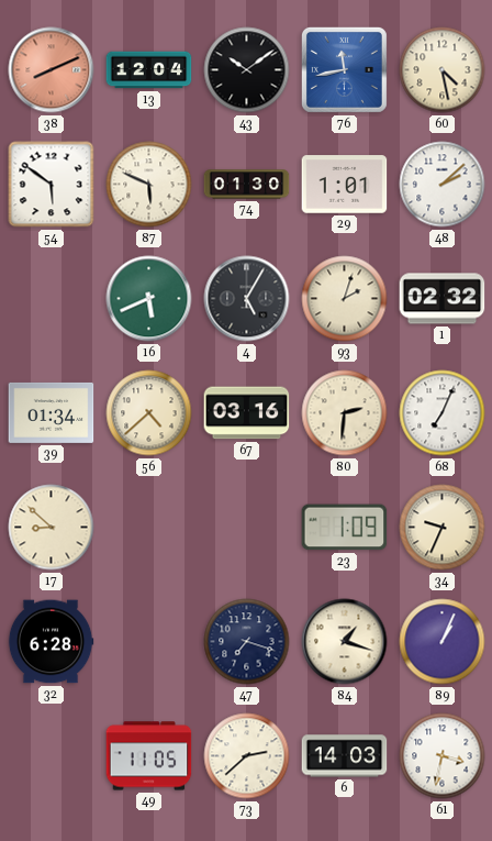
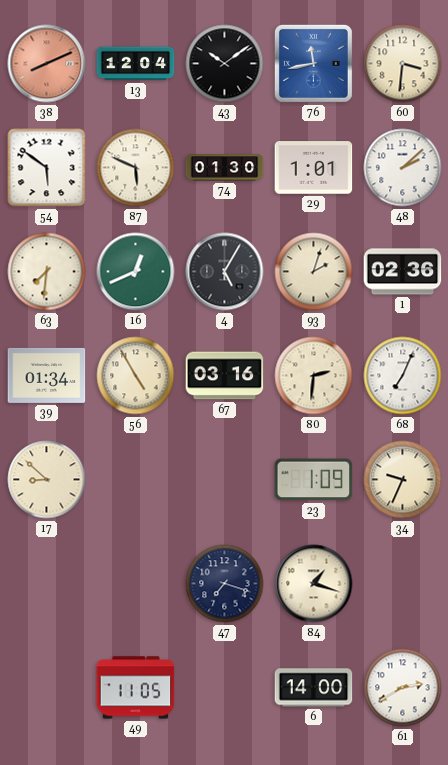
60: 4:28 -> 3:31
63: none -> 7:31
16: 5:41 -> 12:41
1: 02:32 -> 02:36
56: 4:38 -> 4:55
32: 6:28 -> none
89: 1:04 -> none
73: 2:38 -> none
6: 14:03 -> 14:00
61: 3:32 -> 2:40
